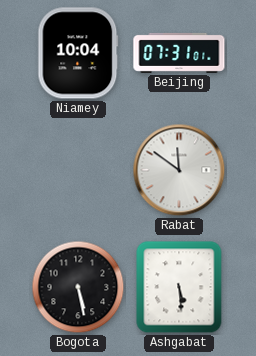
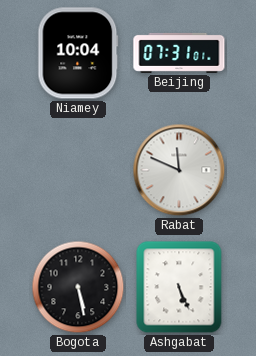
Rabat: 11:51 -> 11:49
Ashgabat: 5:29 -> 5:26
